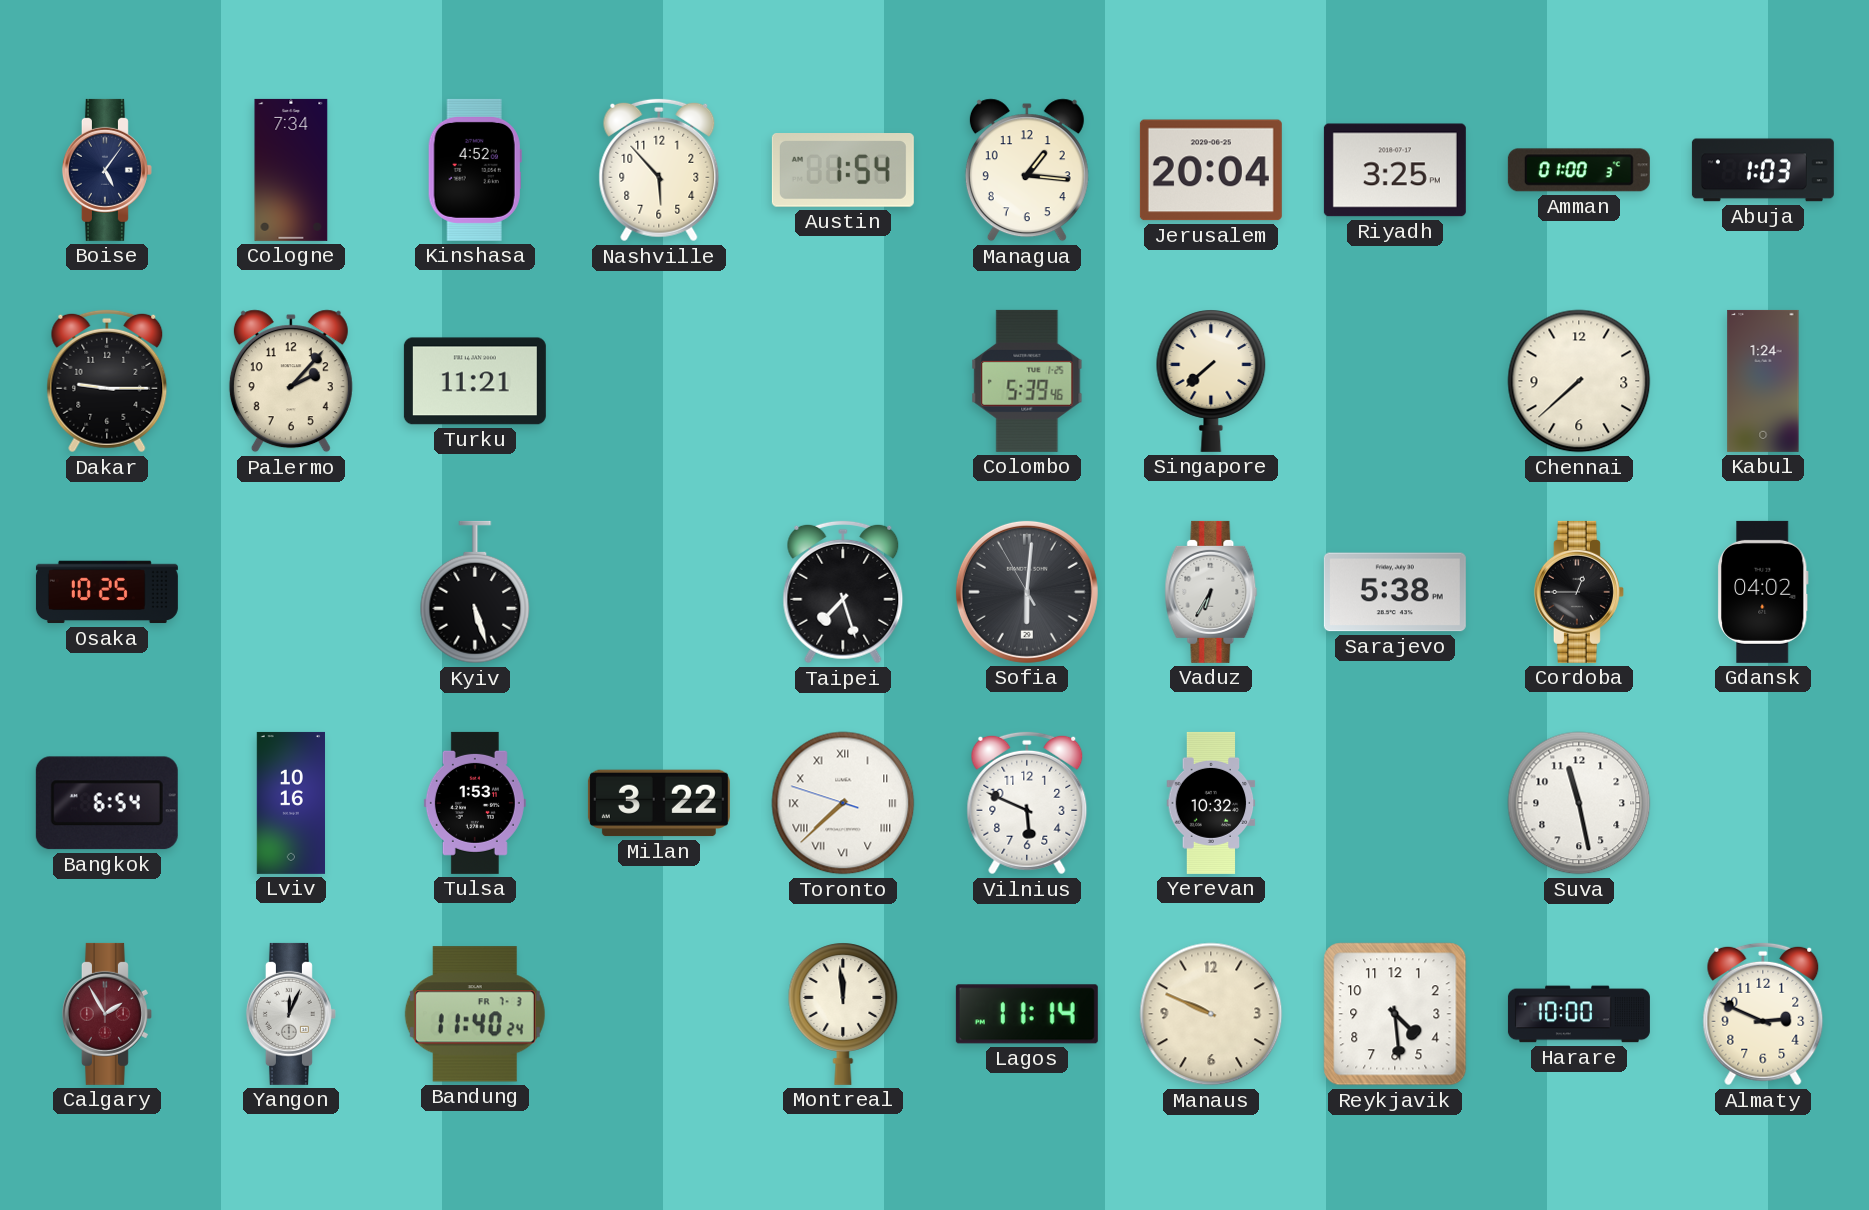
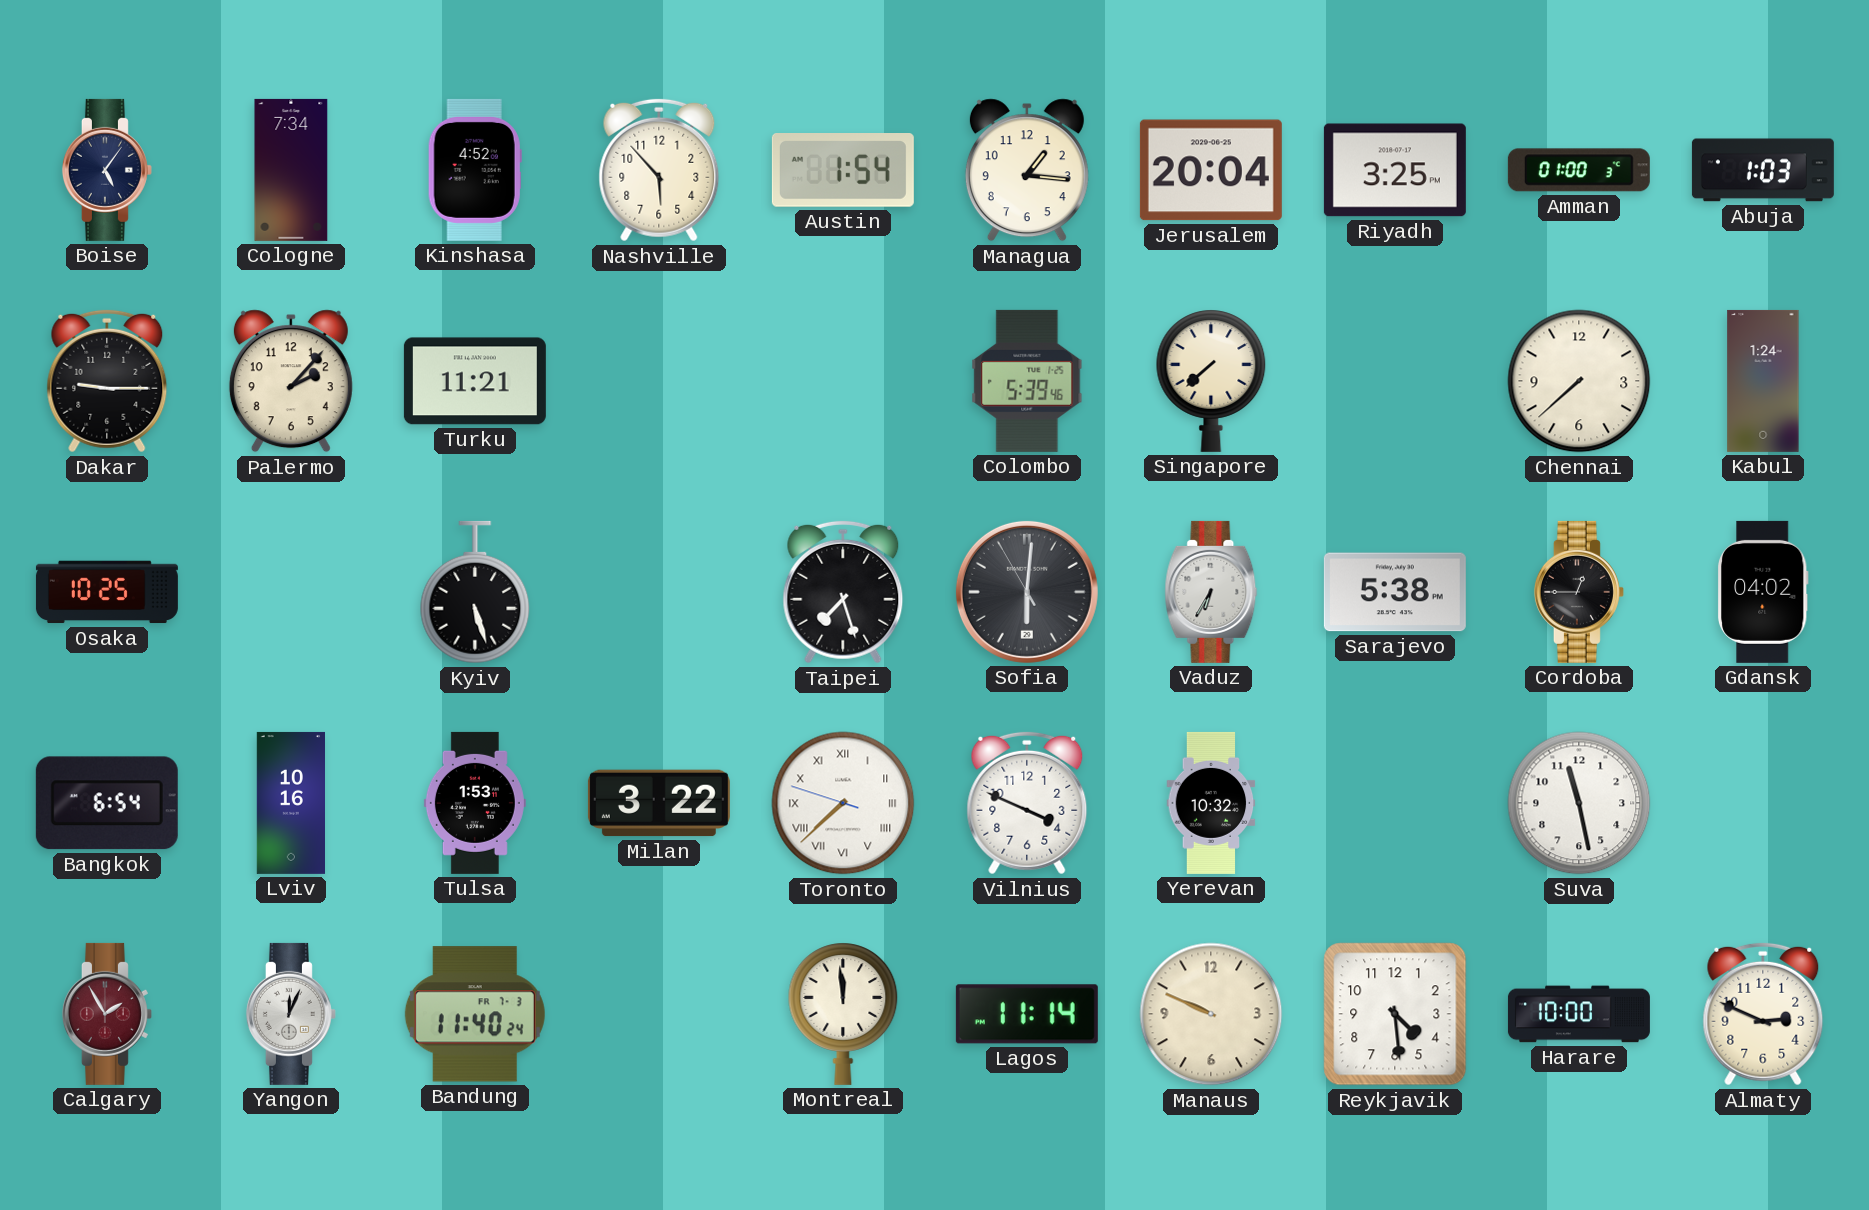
Vilnius: 5:49 -> 3:49
